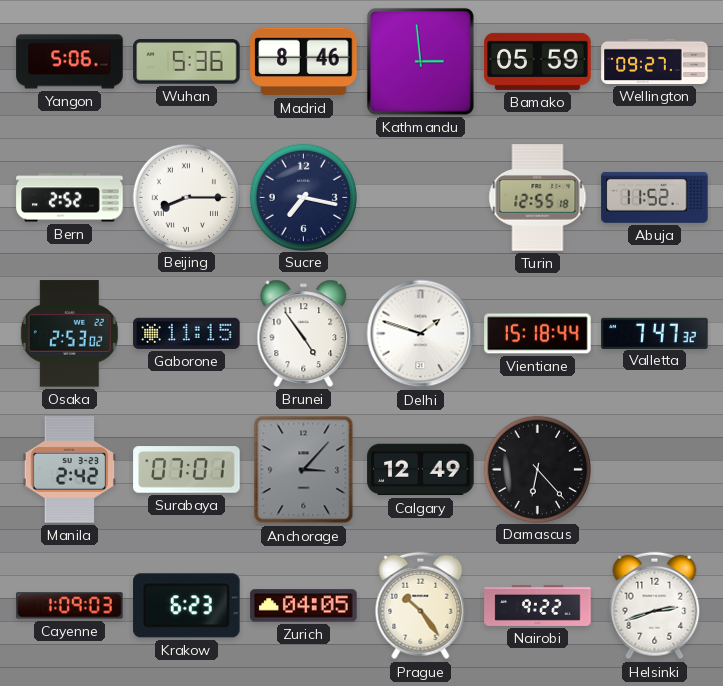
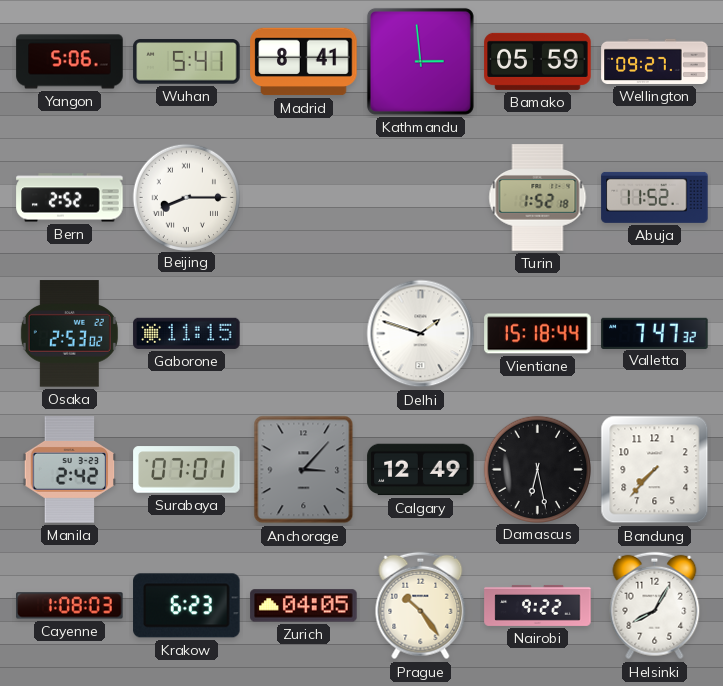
Wuhan: 5:36 -> 5:41
Madrid: 8:46 -> 8:41
Sucre: 7:17 -> none
Turin: 12:55 -> 1:52
Brunei: 4:54 -> none
Damascus: 6:23 -> 6:28
Bandung: none -> 7:37
Cayenne: 1:09 -> 1:08
Helsinki: 2:42 -> 8:05
